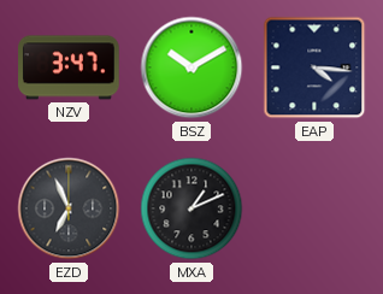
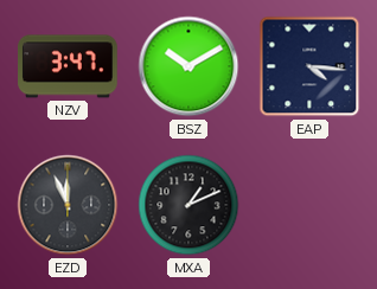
EZD: 6:56 -> 11:56
